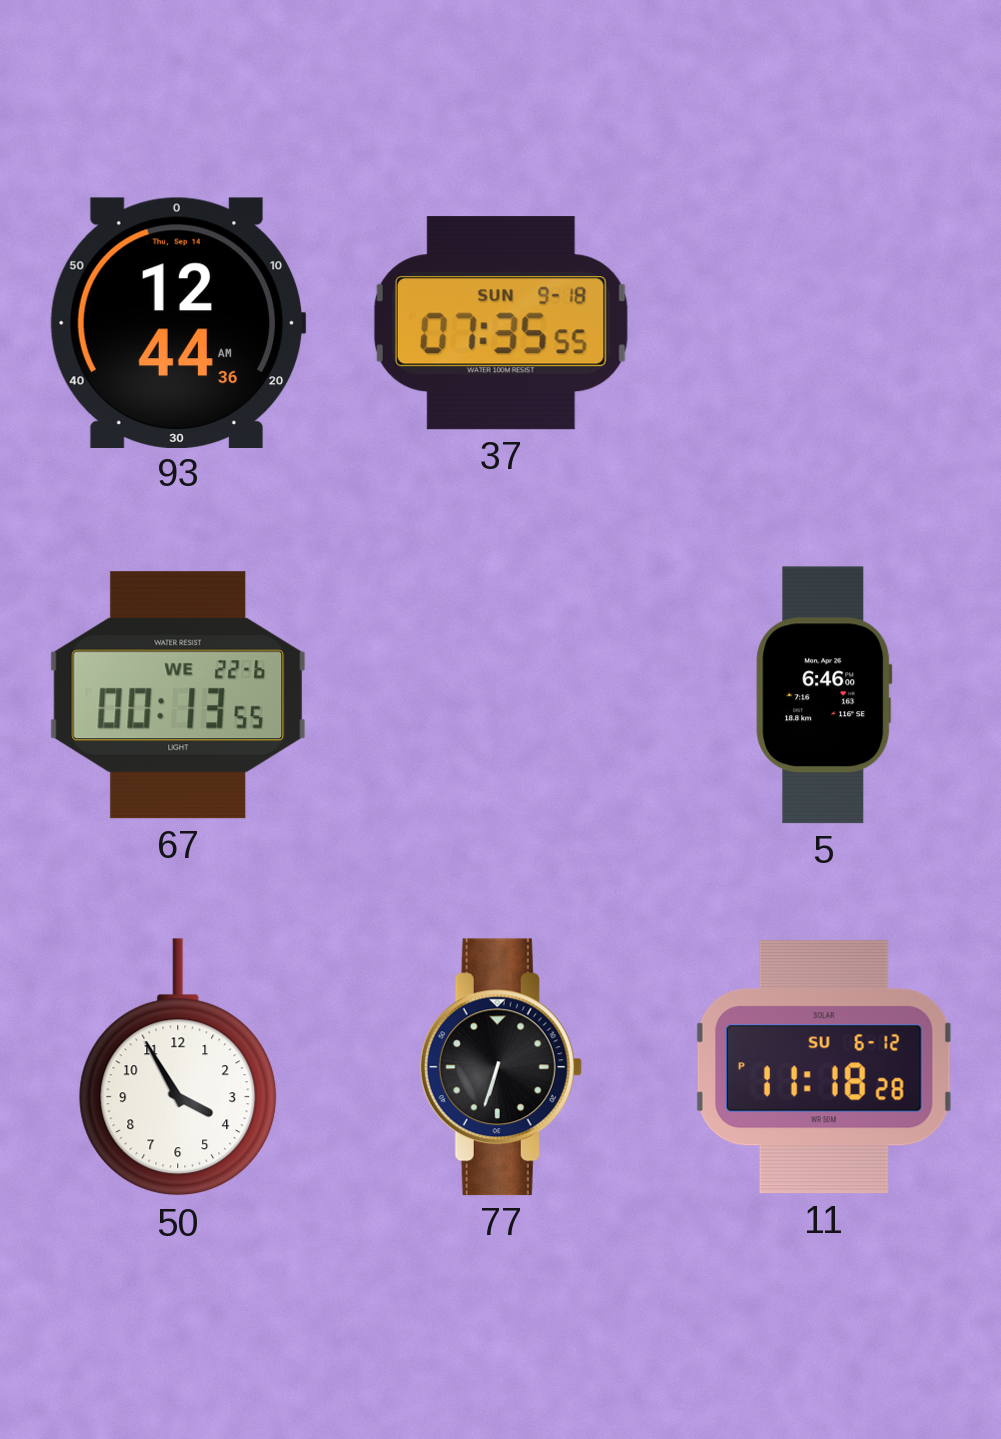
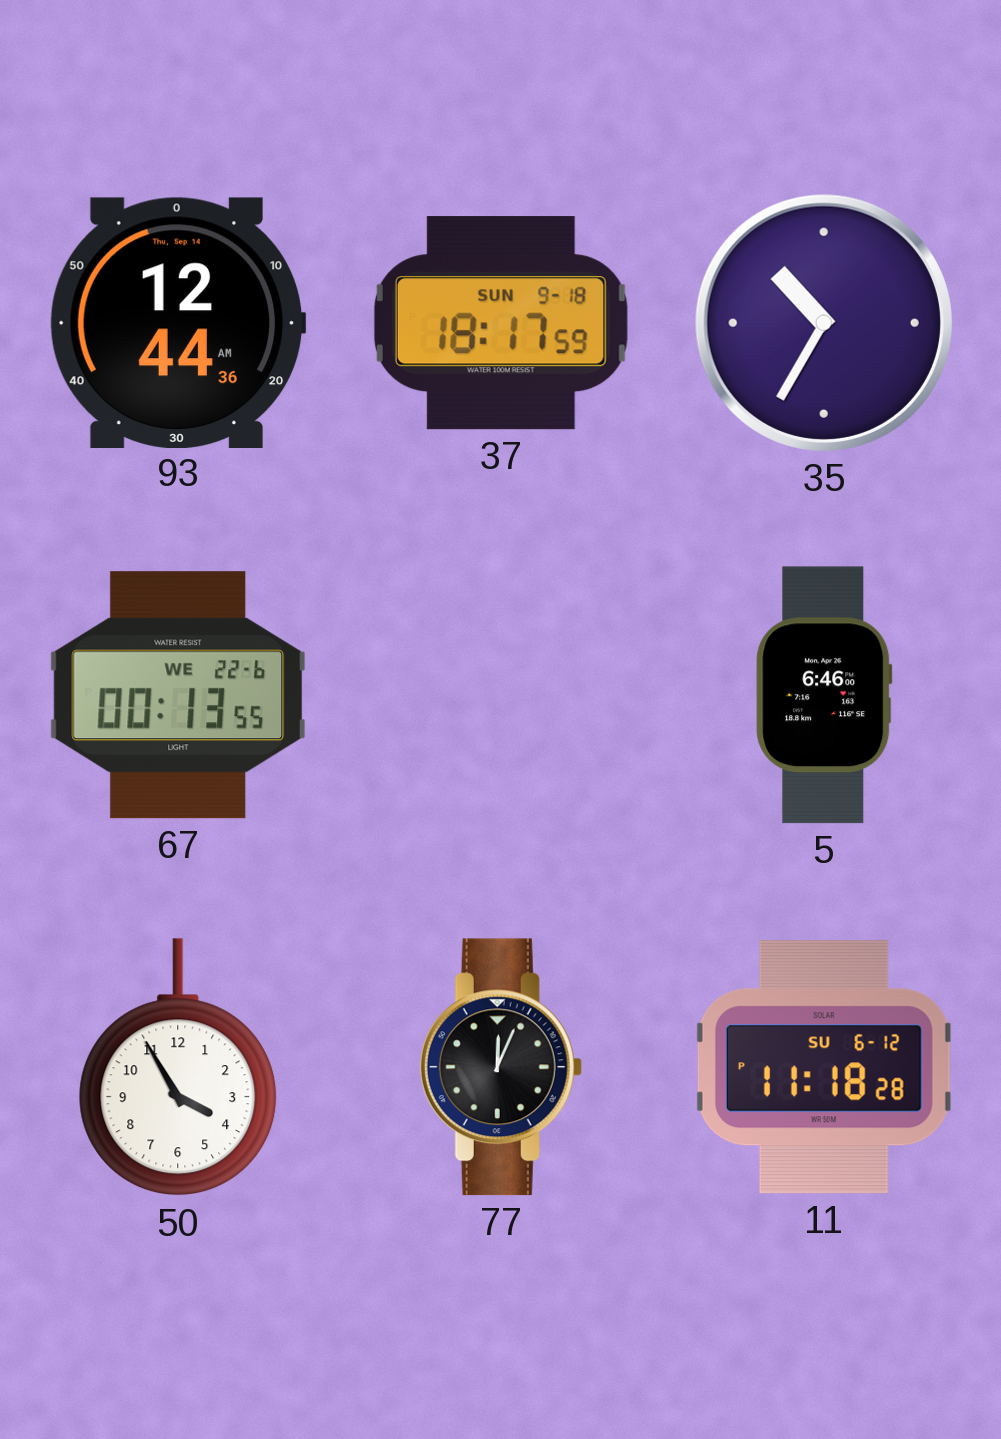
37: 07:35 -> 18:17
35: none -> 10:35
77: 6:33 -> 12:04
